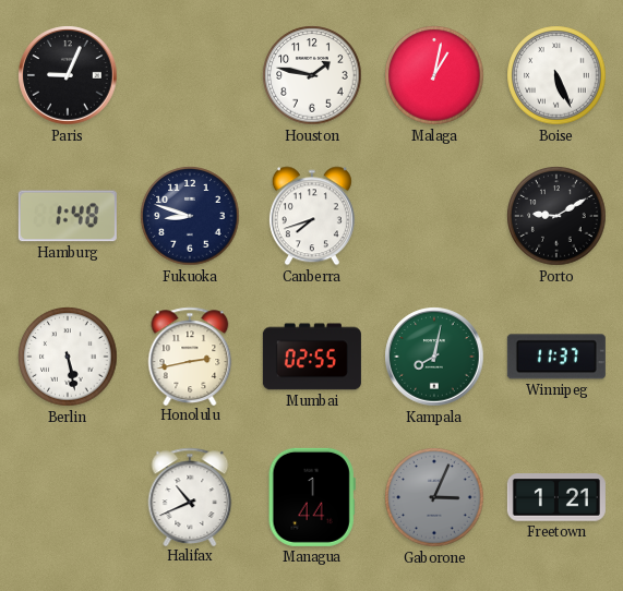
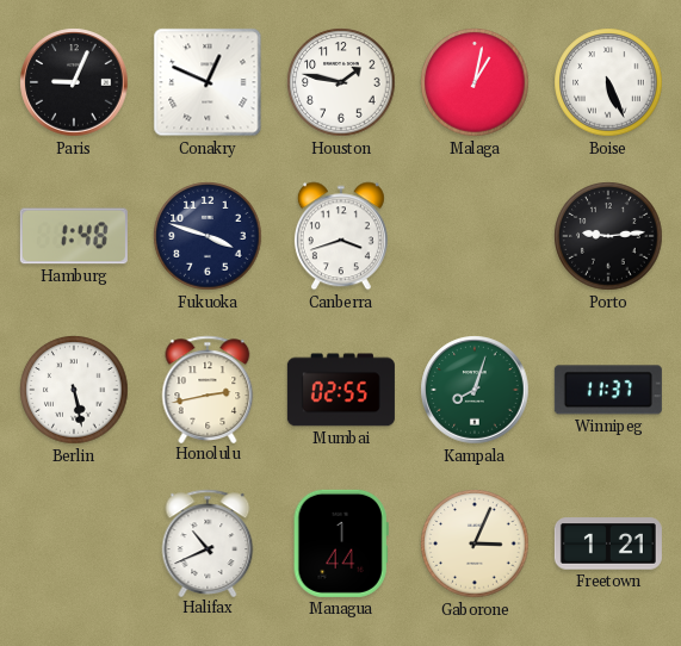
Conakry: none -> 12:49
Fukuoka: 8:48 -> 3:48
Canberra: 7:42 -> 3:42
Porto: 9:10 -> 9:14
Kampala: 8:02 -> 8:03
Gaborone dial: grey -> cream
